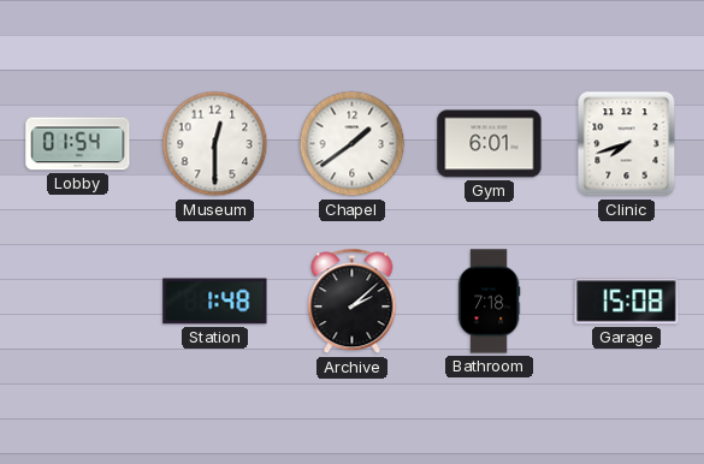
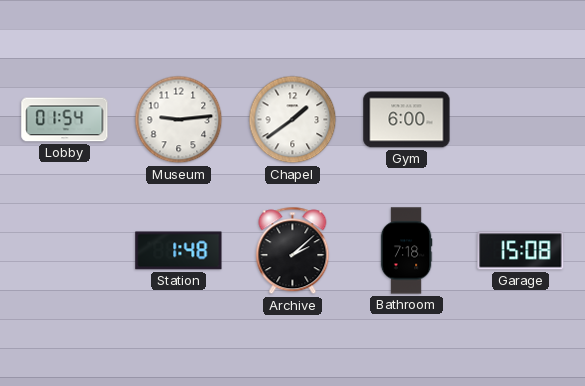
Museum: 12:30 -> 9:14
Gym: 6:01 -> 6:00
Clinic: 7:42 -> none
